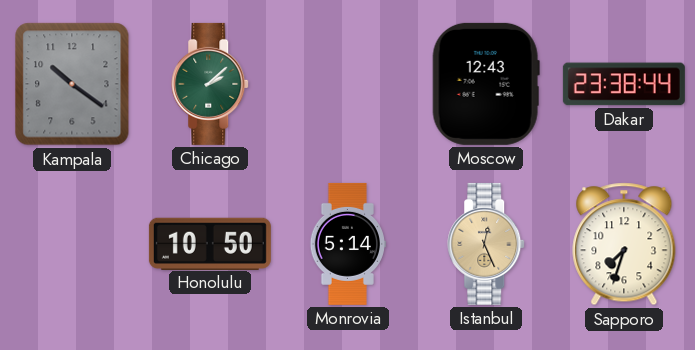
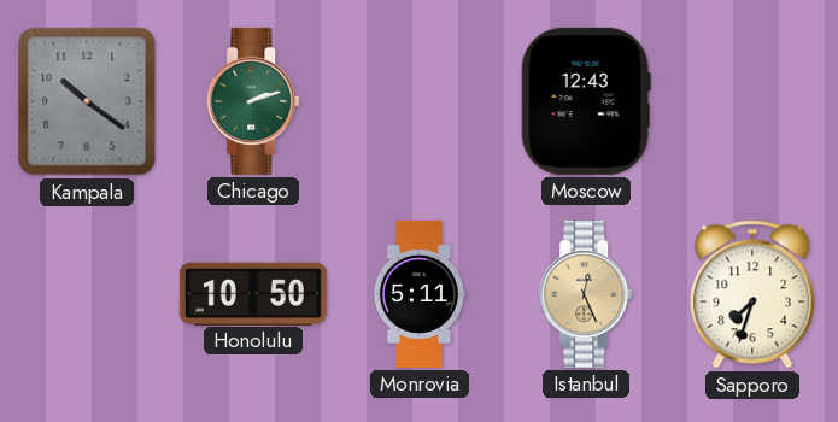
Chicago: 2:08 -> 2:12
Dakar: 23:38 -> none
Monrovia: 5:14 -> 5:11
